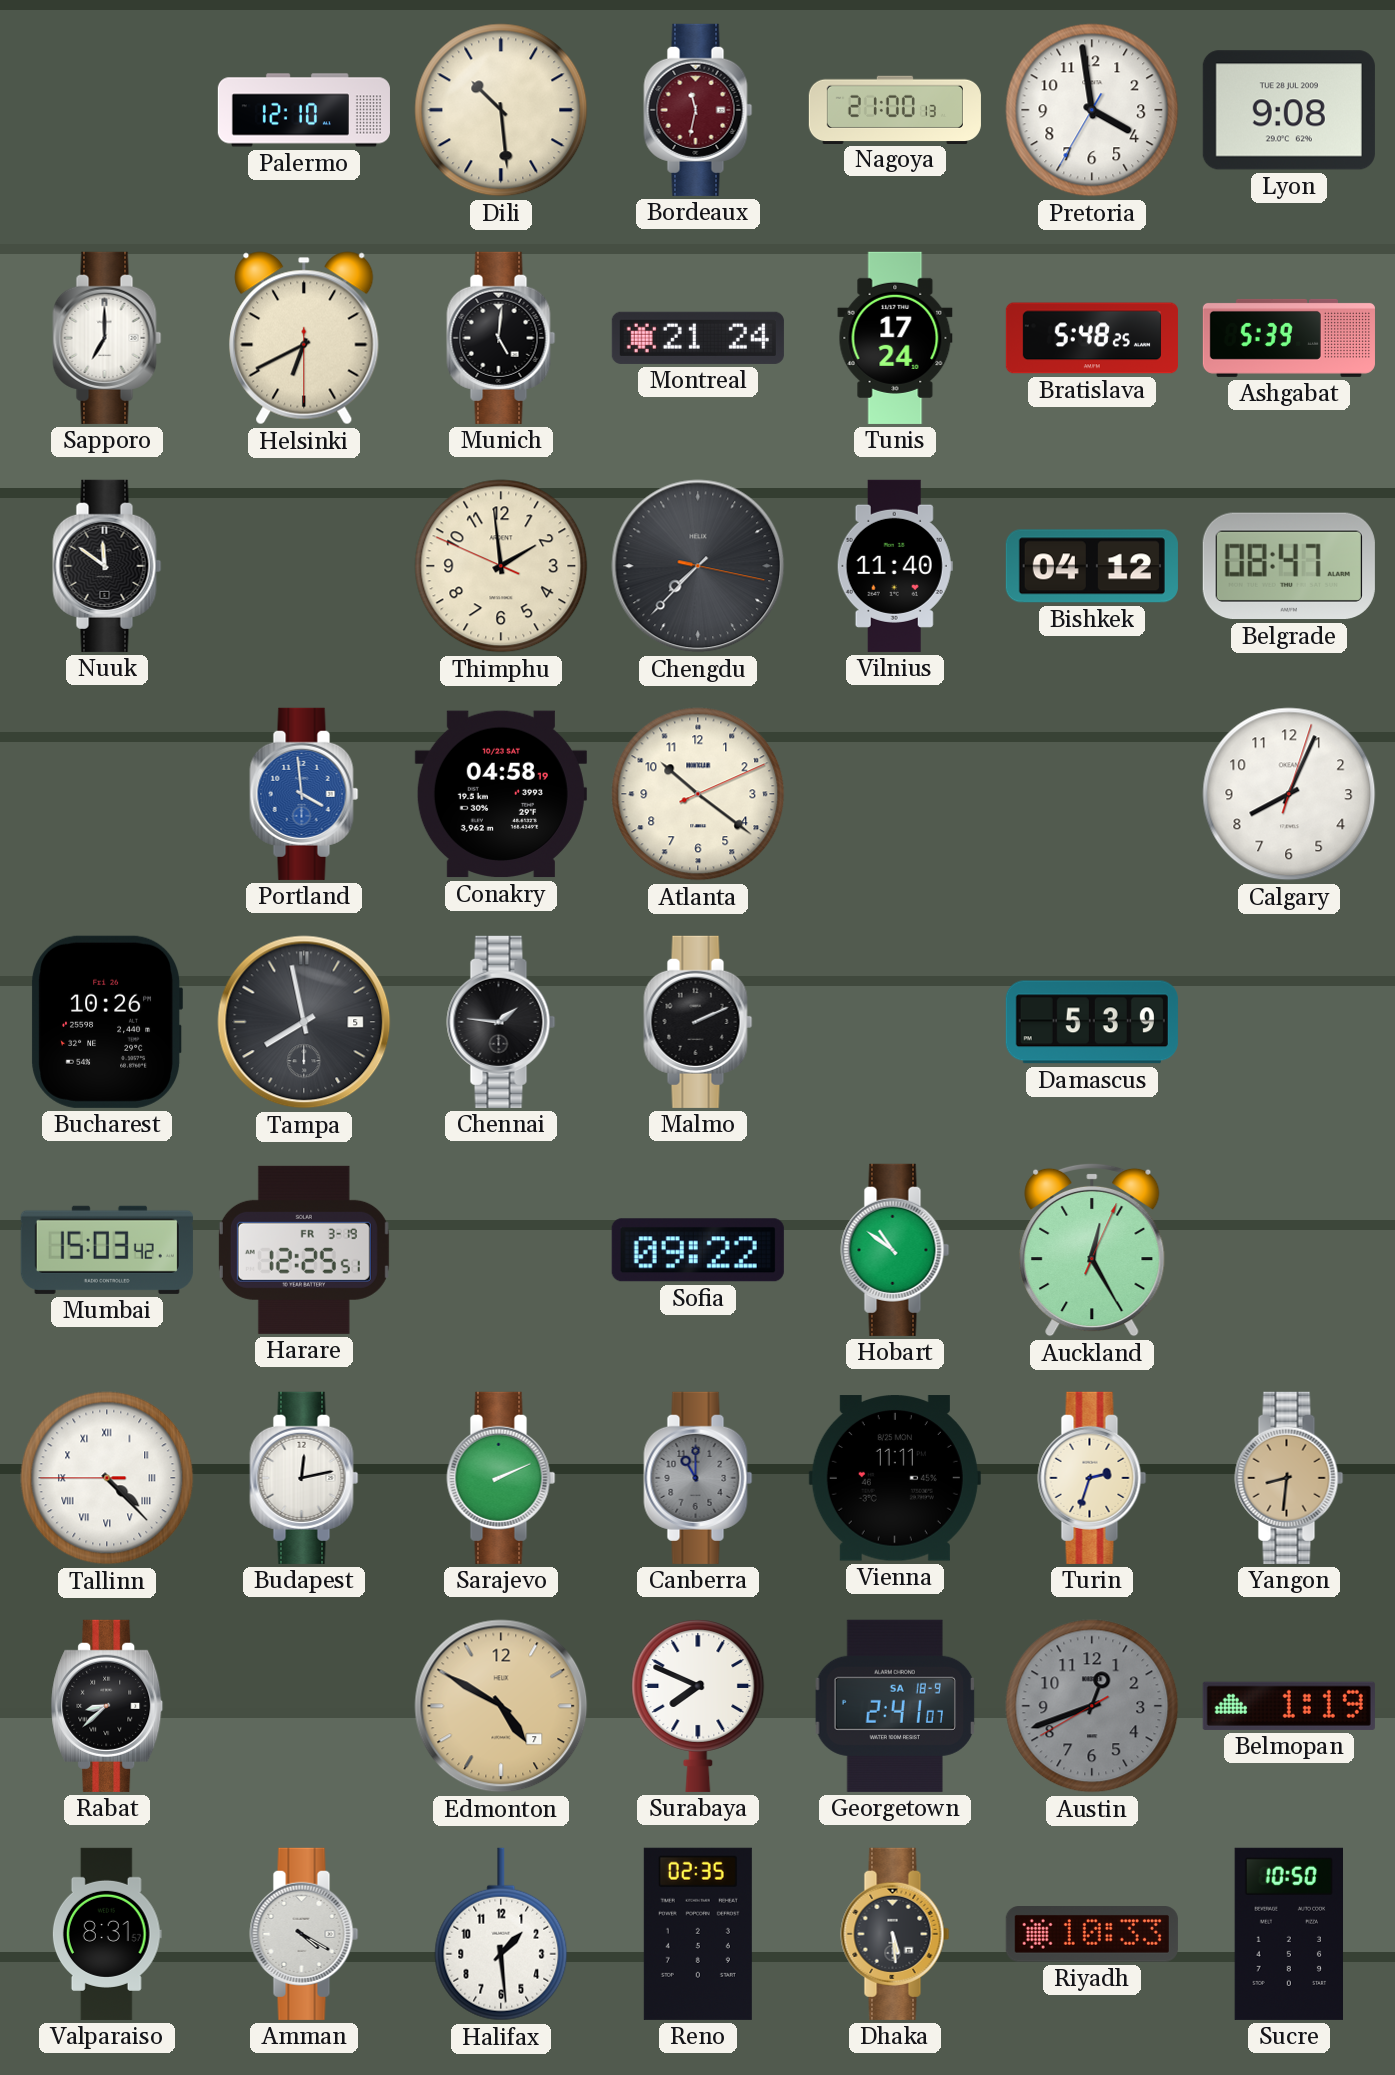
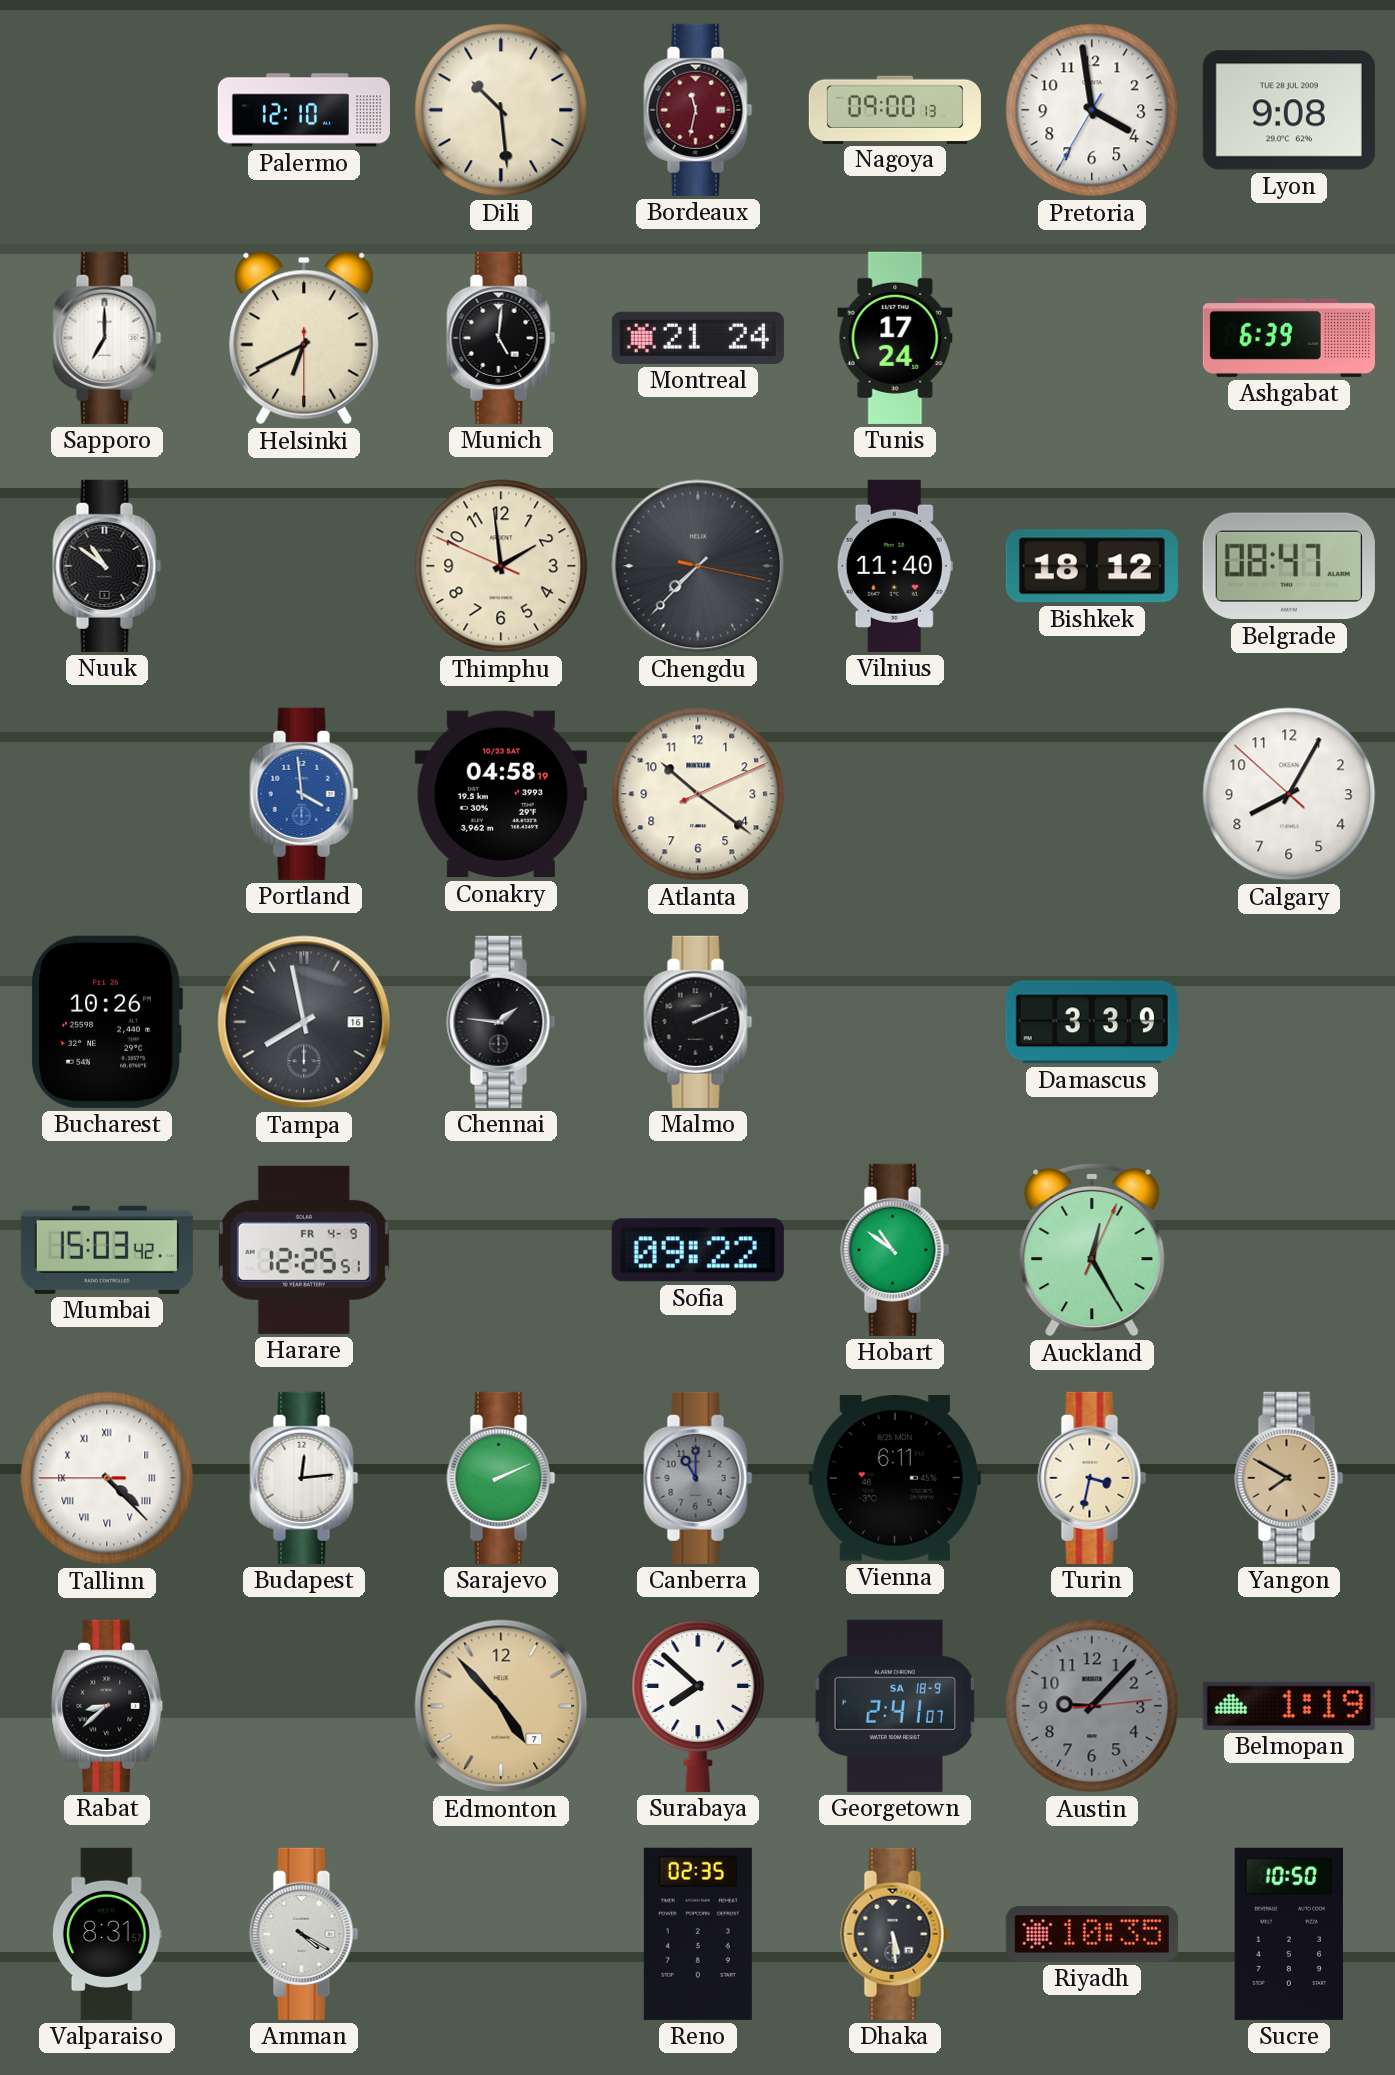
Nagoya: 21:00 -> 09:00
Bratislava: 5:48 -> none
Ashgabat: 5:39 -> 6:39
Nuuk: 11:51 -> 10:51
Bishkek: 04:12 -> 18:12
Calgary: 8:04:03 -> 8:04:52
Tampa date: 5 -> 16
Damascus: 5:39 -> 3:39
Harare date: FR 3-19 -> FR 4-9
Budapest: 12:13 -> 12:14
Vienna: 11:11 -> 6:11
Turin: 2:33 -> 3:32
Yangon: 8:31 -> 7:50
Edmonton: 4:50 -> 4:53
Surabaya: 7:49 -> 7:52
Austin: 12:41 -> 9:07
Halifax: 1:29 -> none
Riyadh: 10:33 -> 10:35
